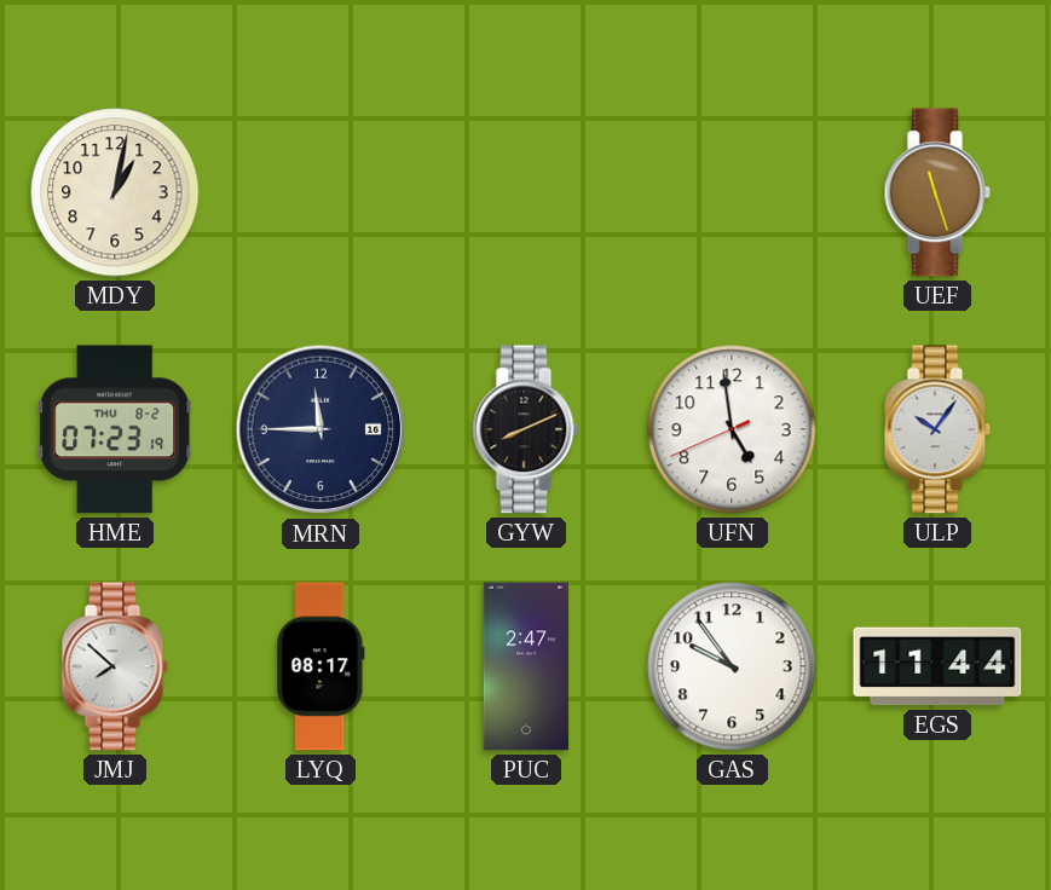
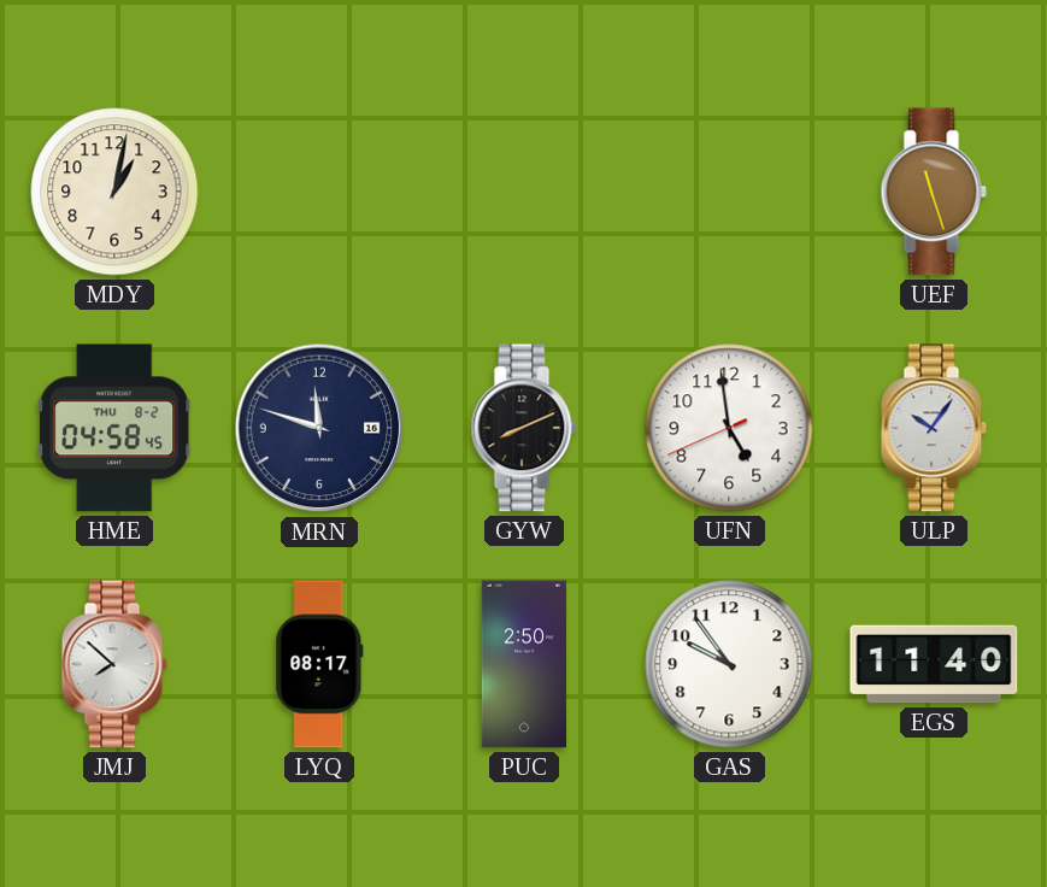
HME: 07:23 -> 04:58
MRN: 11:45 -> 11:48
PUC: 2:47 -> 2:50
EGS: 11:44 -> 11:40
